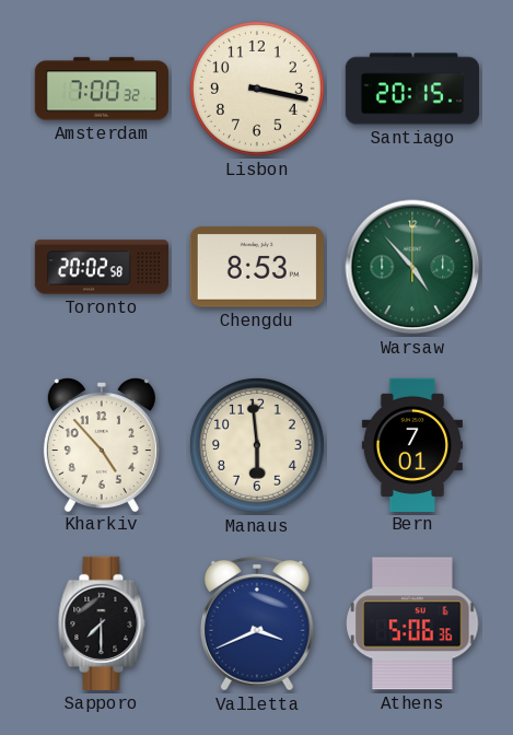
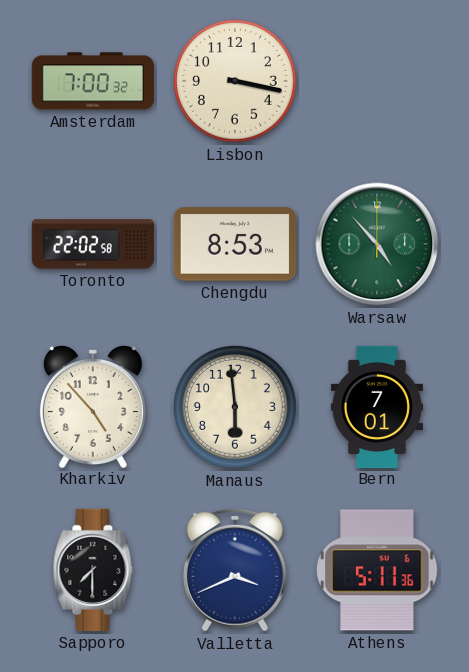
Santiago: 20:15 -> none
Toronto: 20:02 -> 22:02
Athens: 5:06 -> 5:11
